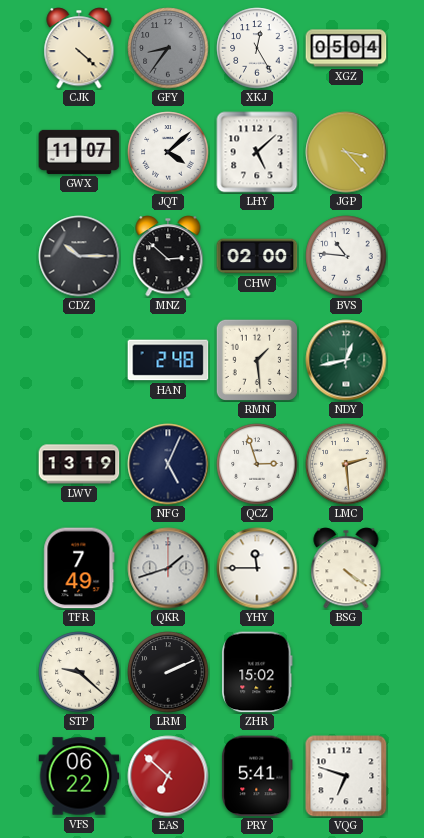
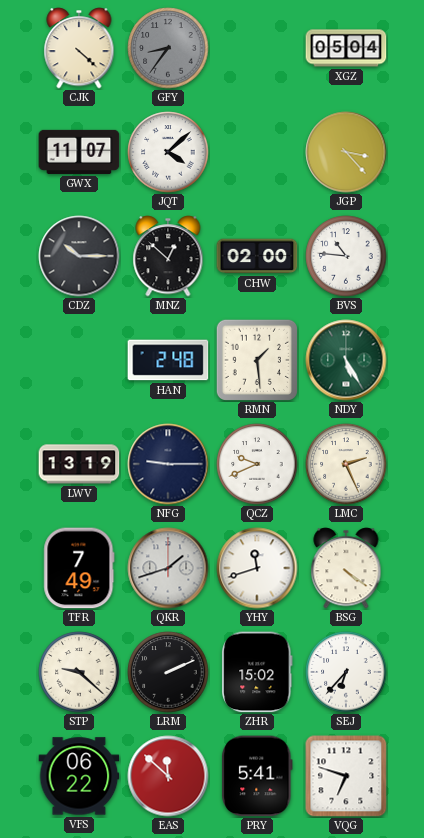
XKJ: 12:25 -> none
LHY: 5:08 -> none
MNZ: 2:52 -> 12:52
NDY: 12:43 -> 5:25
NFG: 5:04 -> 9:15
QCZ: 2:57 -> 9:41
LMC: 2:29 -> 2:26
YHY: 11:45 -> 11:42
SEJ: none -> 6:37
EAS: 6:52 -> 11:52
